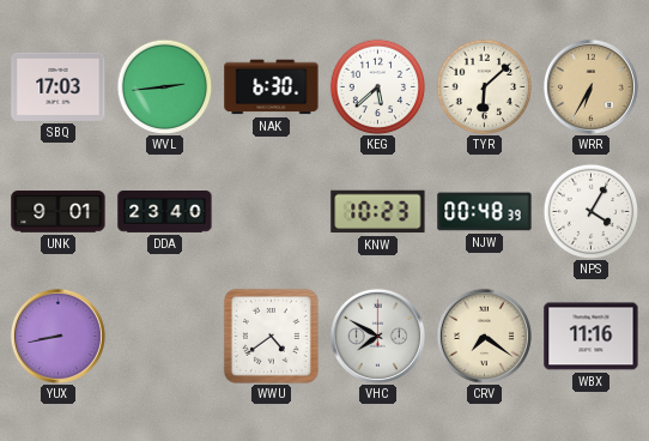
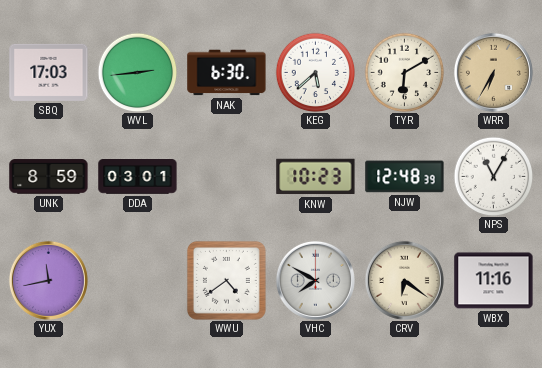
TYR: 6:08 -> 6:10
UNK: 9:01 -> 8:59
DDA: 23:40 -> 03:01
NJW: 00:48 -> 12:48
NPS: 4:05 -> 11:05
YUX: 8:43 -> 11:43
CRV: 7:21 -> 6:21
